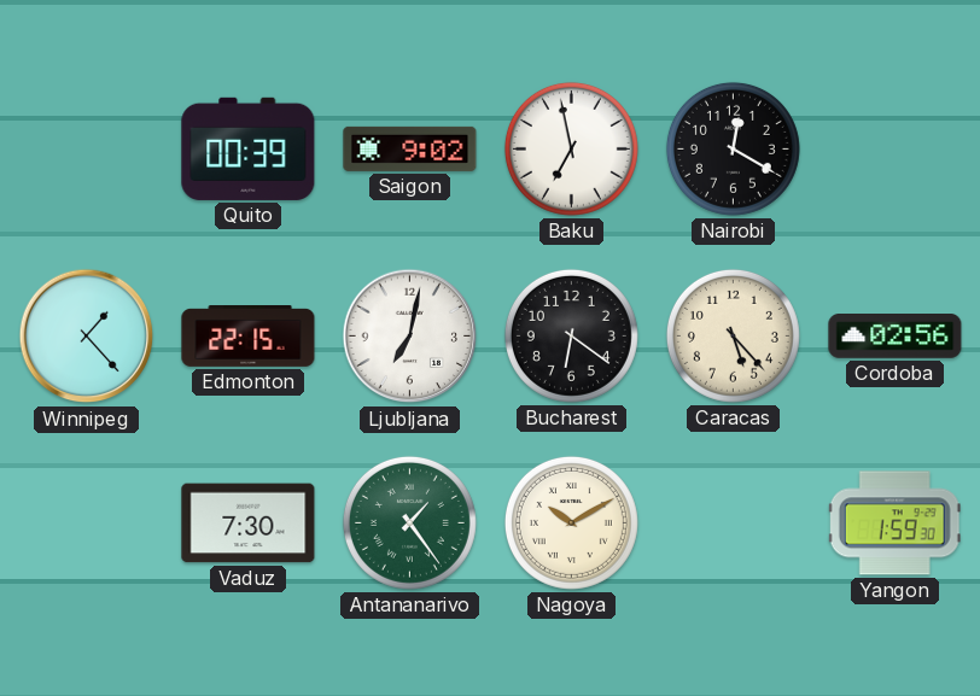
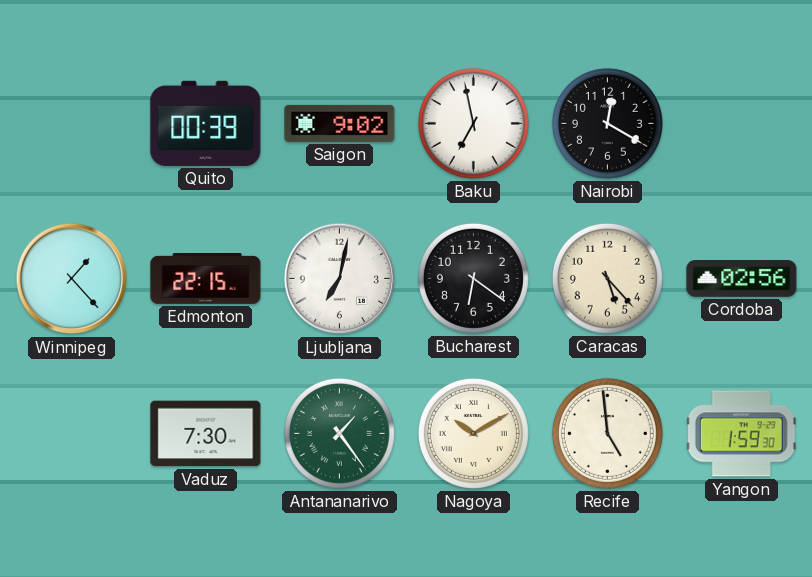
Recife: none -> 4:59
